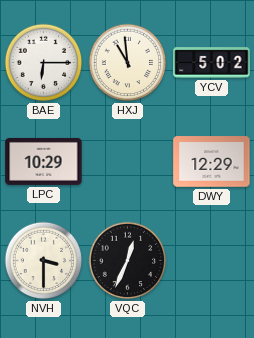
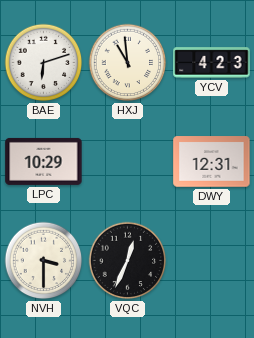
BAE: 6:15 -> 6:12
YCV: 5:02 -> 4:23
DWY: 12:29 -> 12:31
